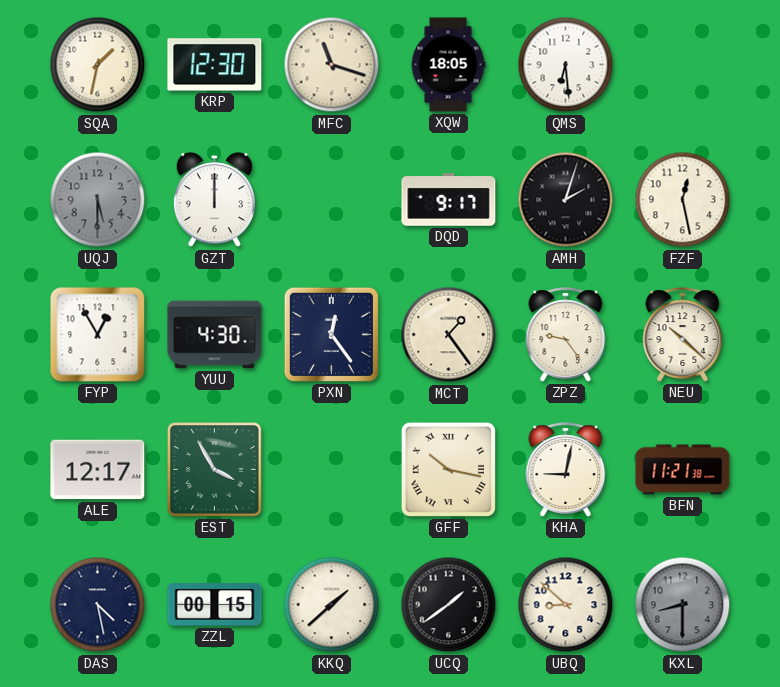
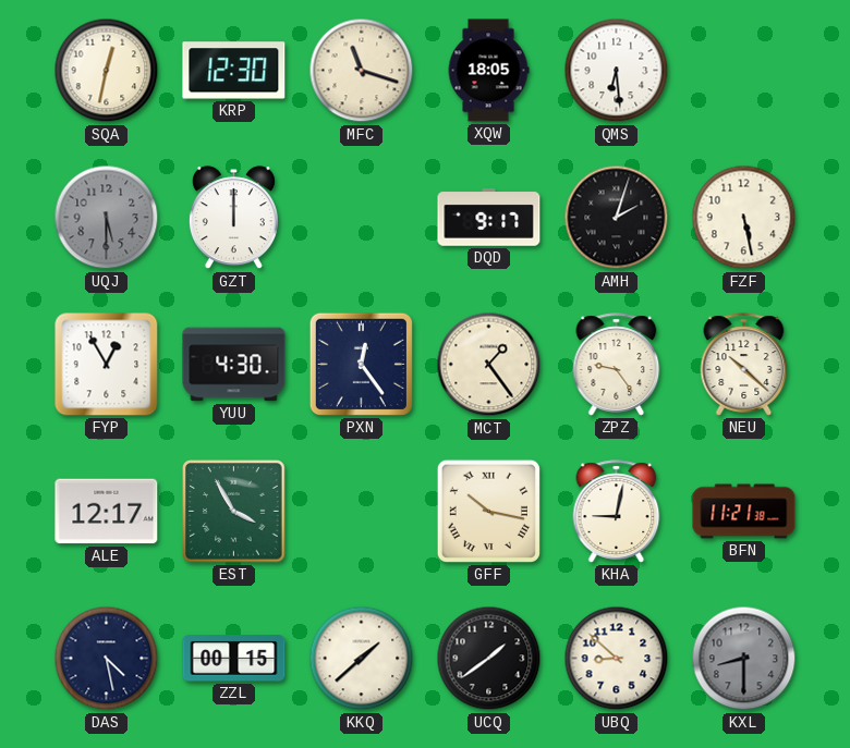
SQA: 1:32 -> 12:32
FZF: 12:28 -> 5:28
